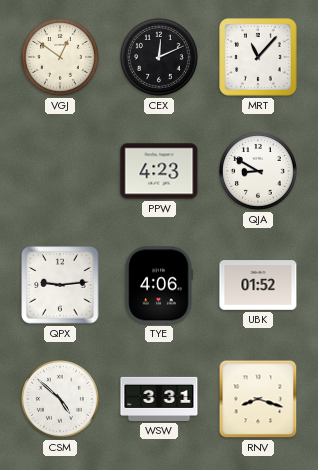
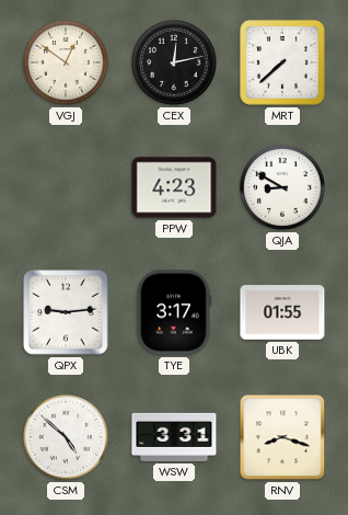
CEX: 12:11 -> 12:13
MRT: 11:07 -> 7:38
TYE: 4:06 -> 3:17
UBK: 01:52 -> 01:55
